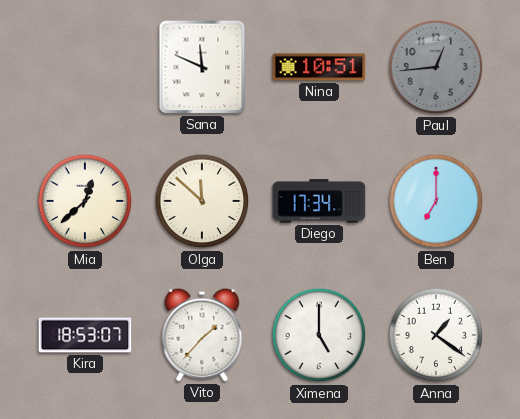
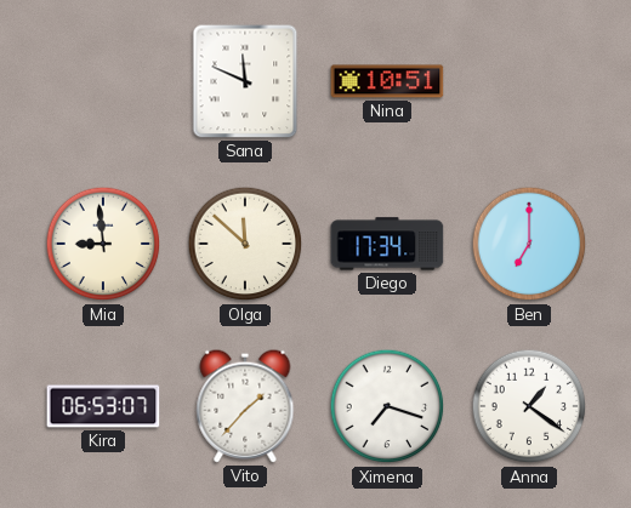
Paul: 12:44 -> none
Mia: 12:38 -> 8:59
Kira: 18:53 -> 06:53
Ximena: 5:00 -> 7:18
